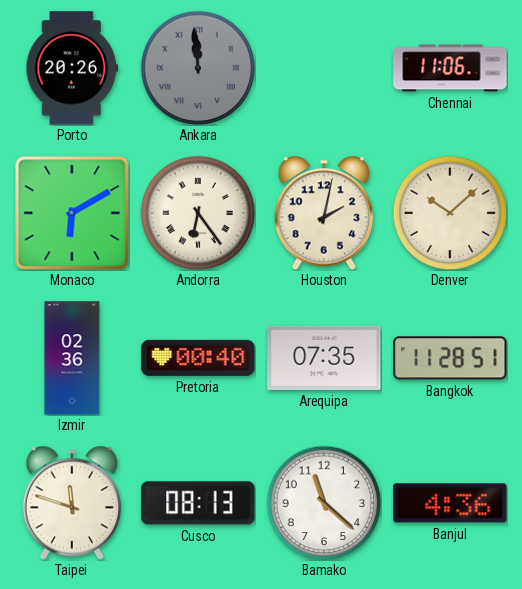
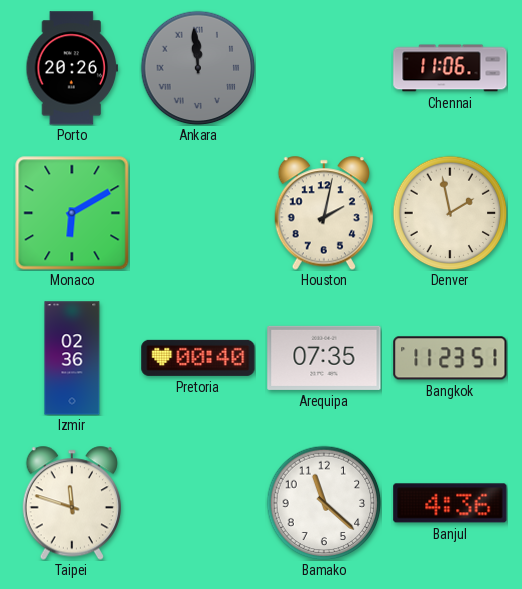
Andorra: 6:24 -> none
Denver: 10:08 -> 1:58
Bangkok: 11:28 -> 11:23
Cusco: 08:13 -> none
